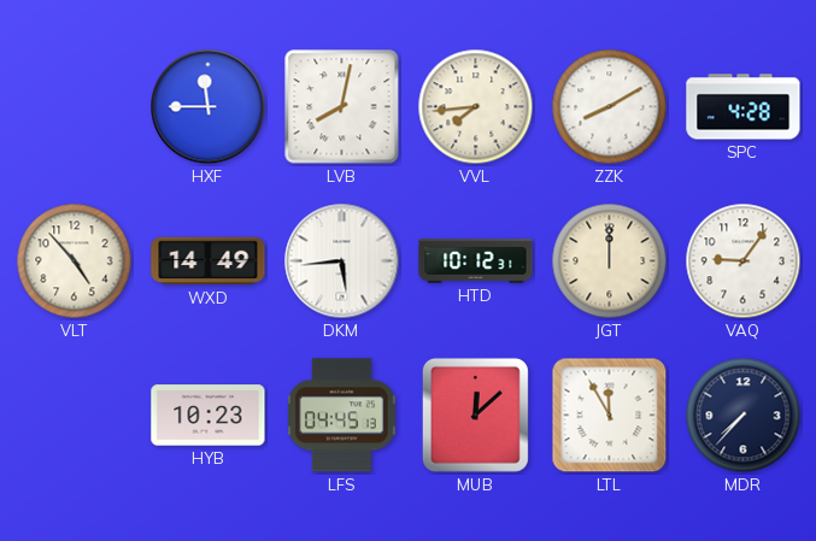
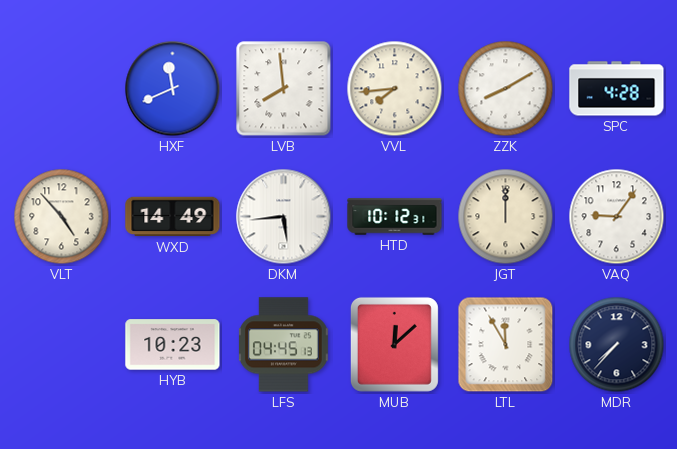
HXF: 11:45 -> 11:41
LVB: 8:02 -> 7:59
